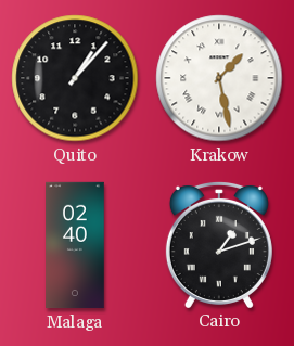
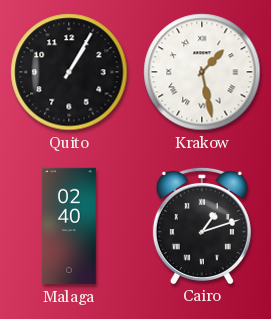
Quito: 1:07 -> 1:05
